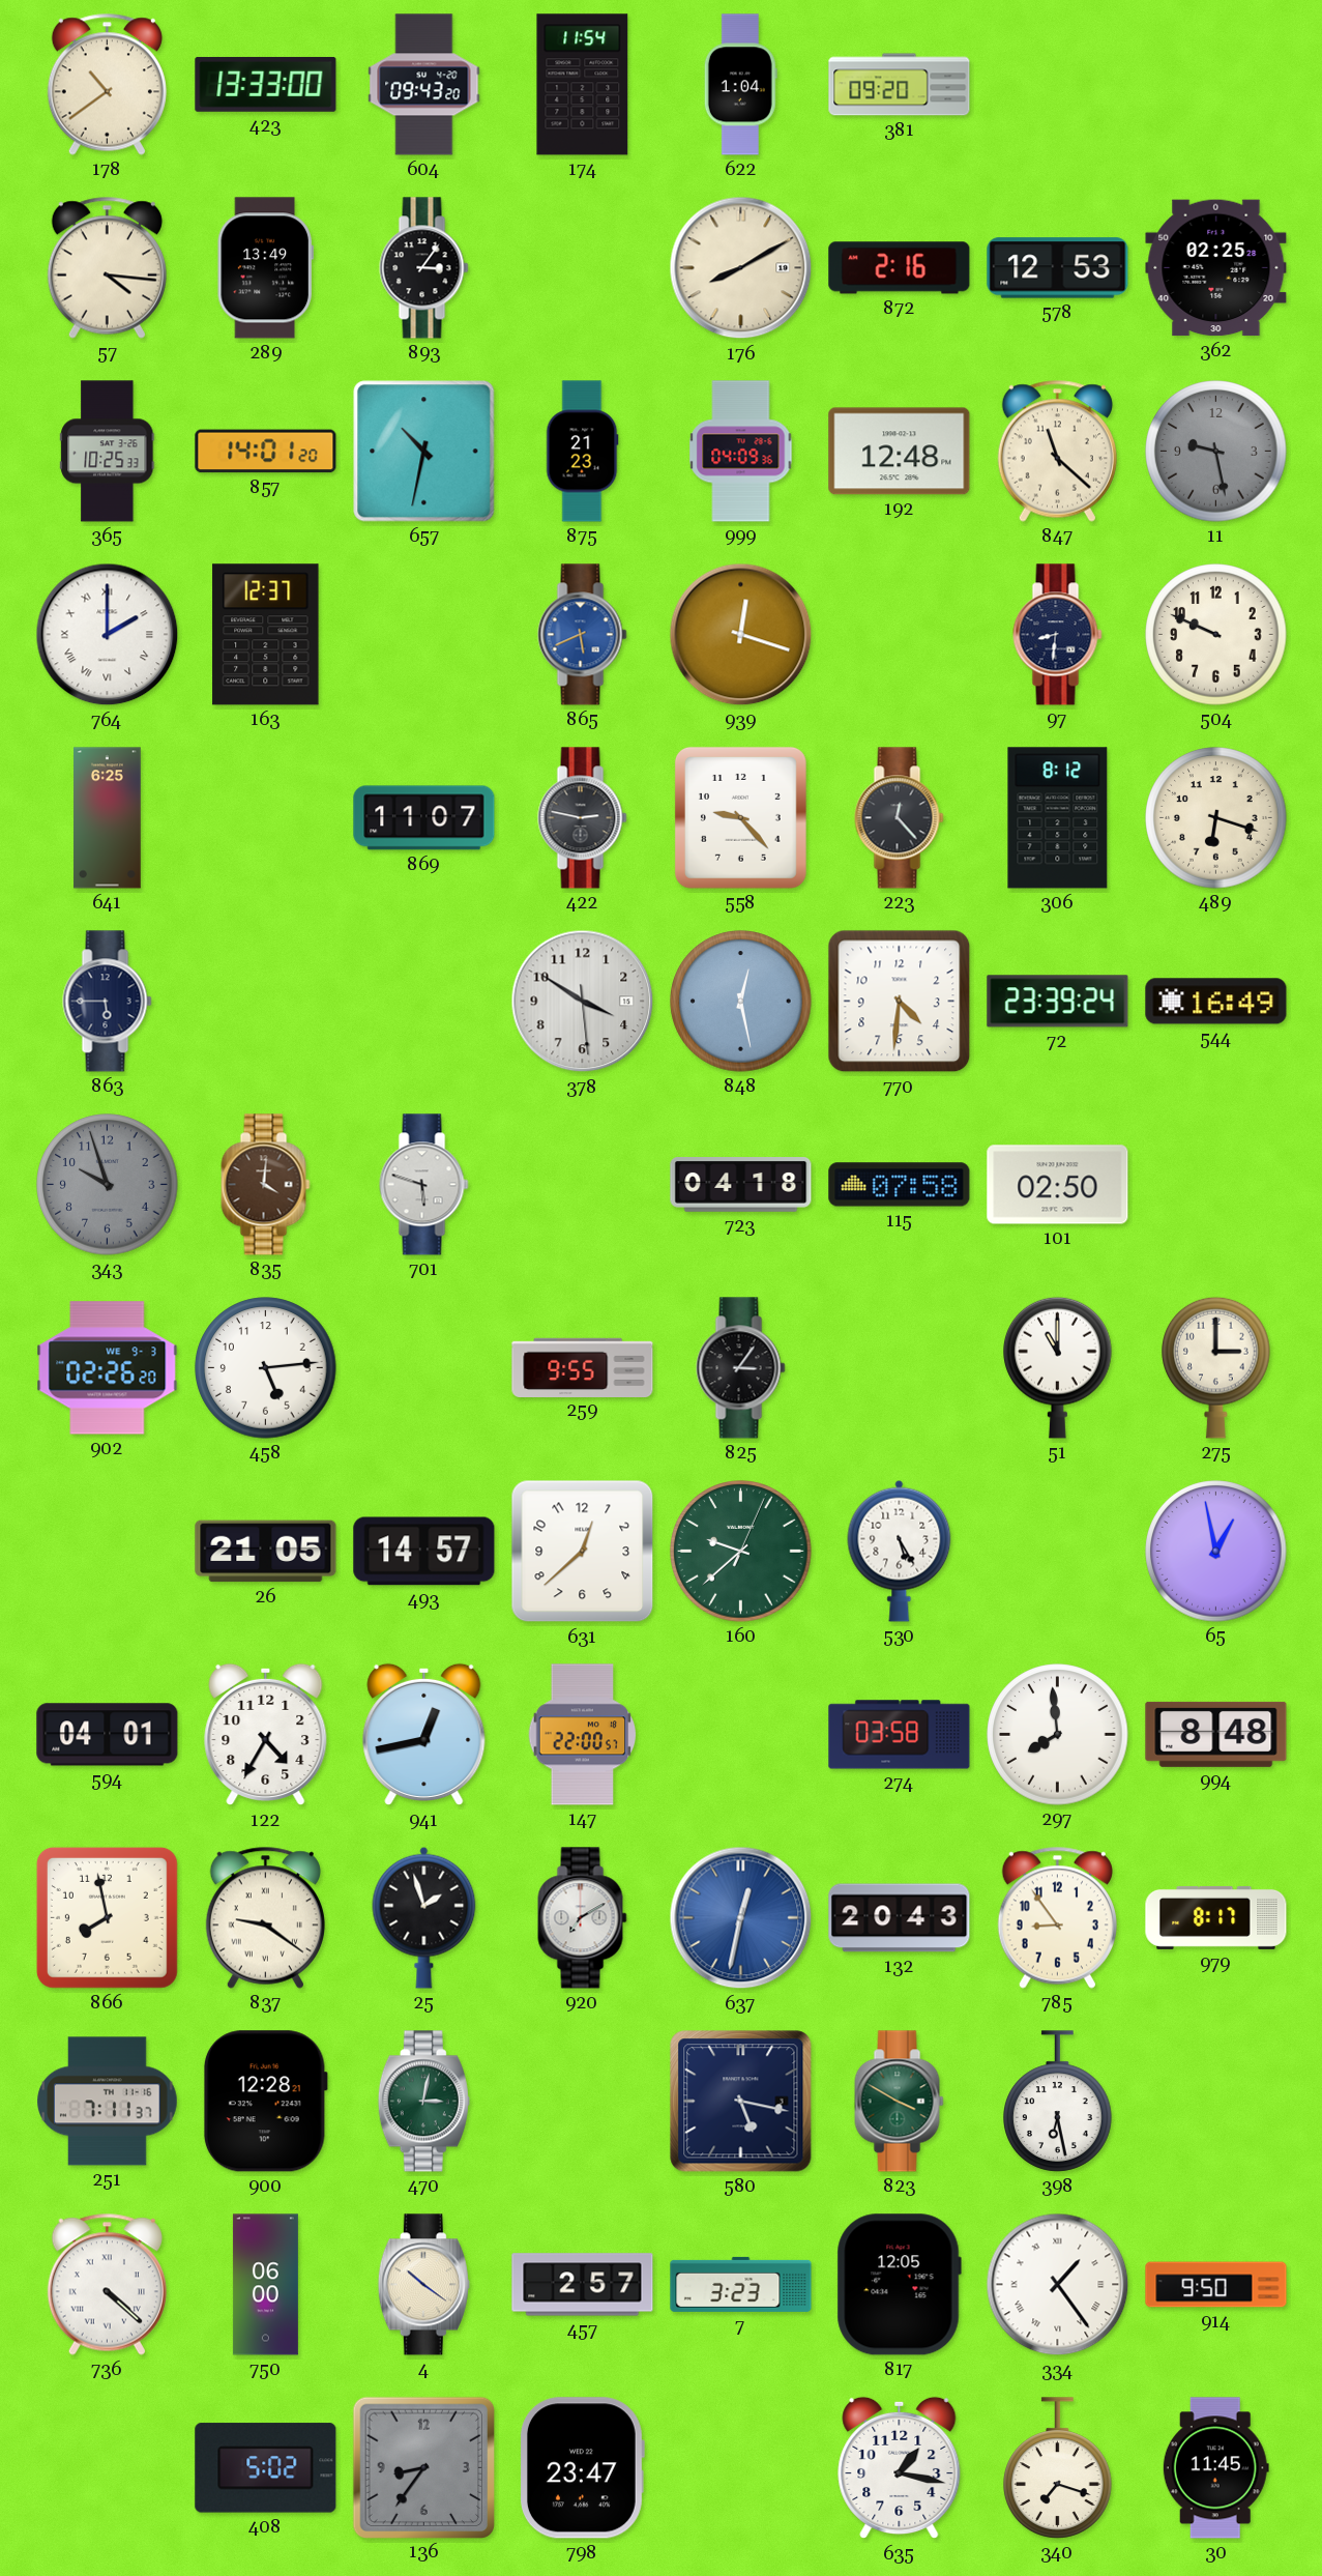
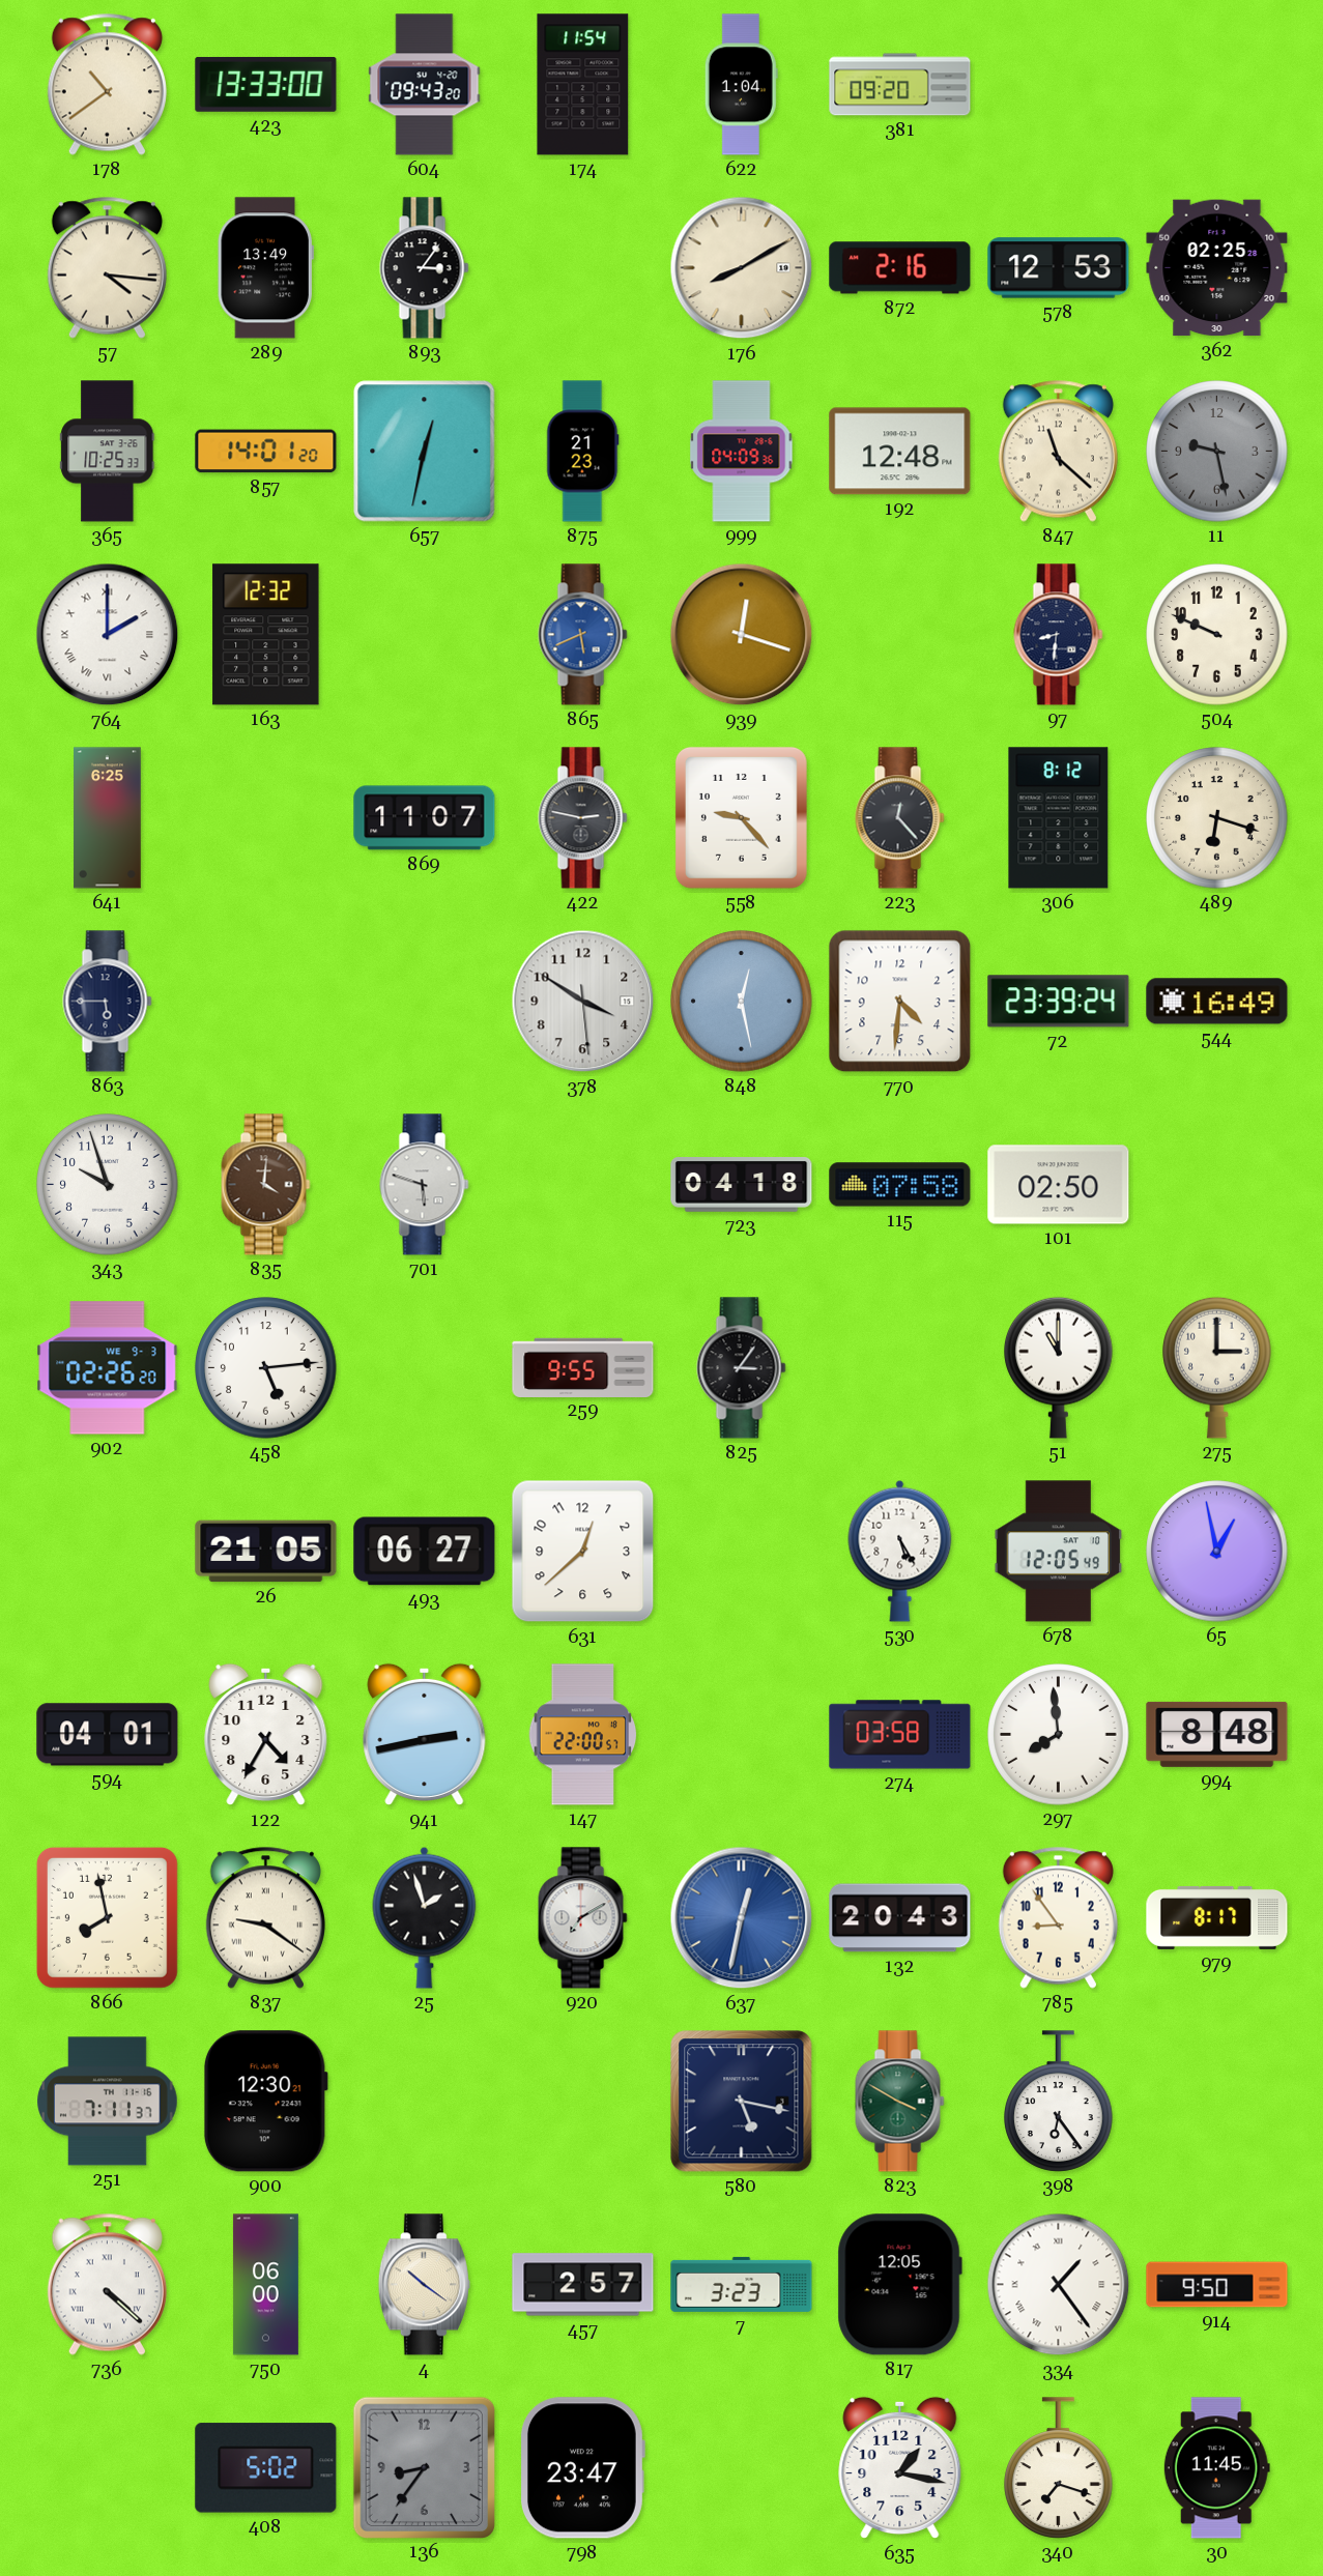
657: 10:32 -> 12:32
163: 12:37 -> 12:32
343 dial: grey -> white
493: 14:57 -> 06:27
160: 9:38 -> none
678: none -> 12:05
941: 12:43 -> 2:43
900: 12:28 -> 12:30
470: 3:02 -> none
398: 6:28 -> 6:24
